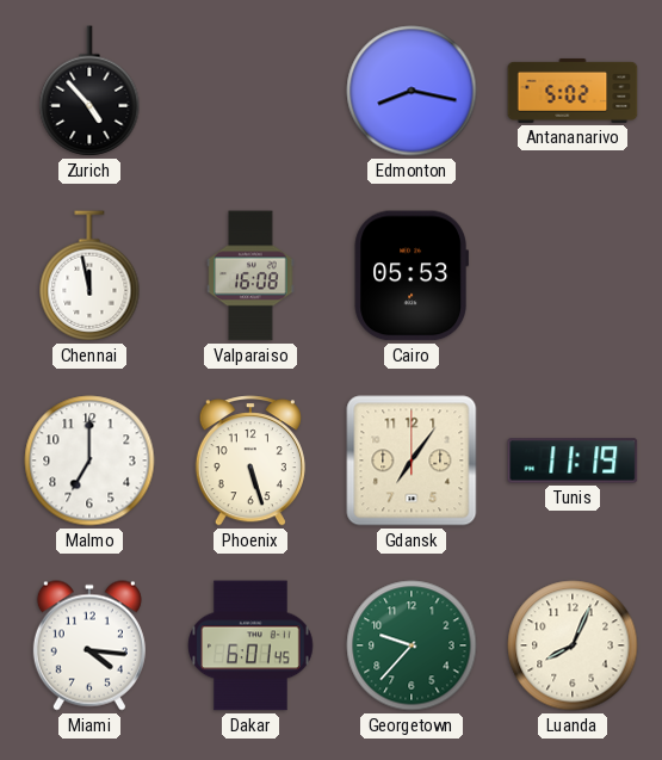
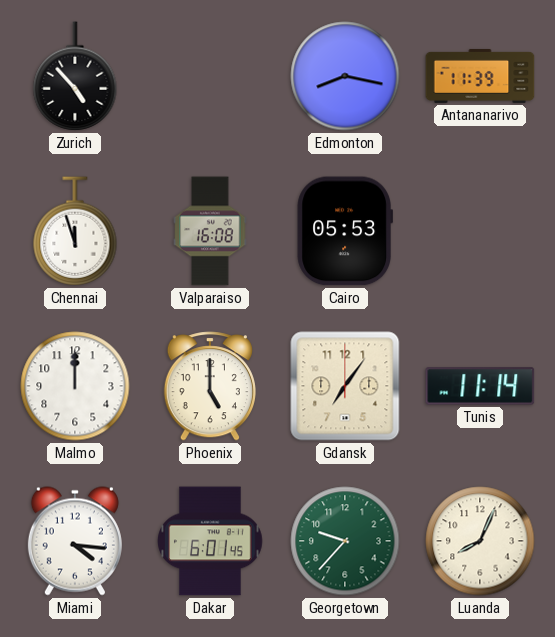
Antananarivo: 5:02 -> 11:39
Chennai: 11:58 -> 11:57
Malmo: 7:00 -> 12:00
Phoenix: 5:27 -> 5:00
Tunis: 11:19 -> 11:14
